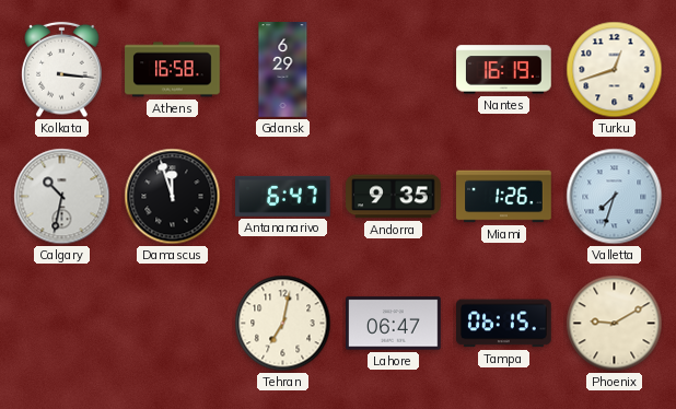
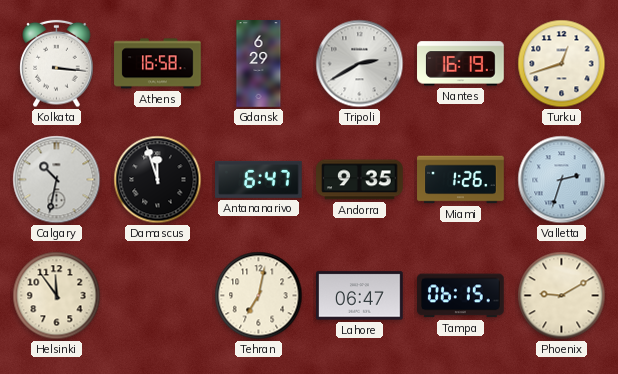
Tripoli: none -> 2:40
Valletta: 7:33 -> 2:33
Helsinki: none -> 11:54
